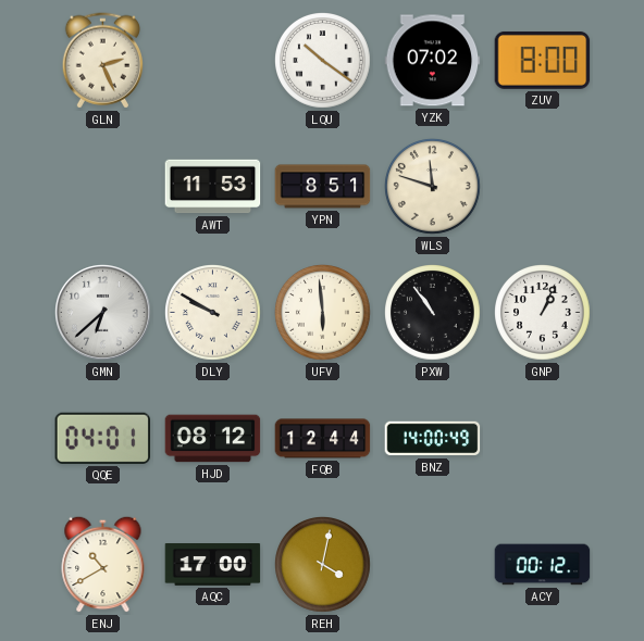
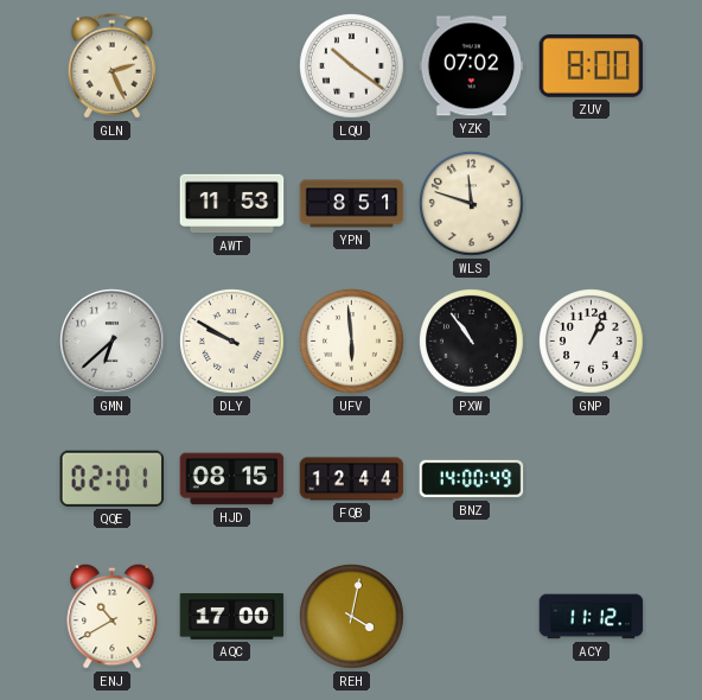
QQE: 04:01 -> 02:01
HJD: 08:12 -> 08:15
ACY: 00:12 -> 11:12
